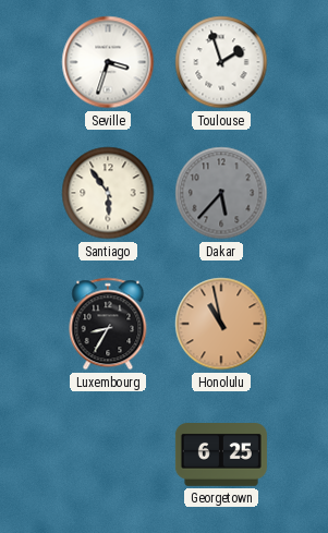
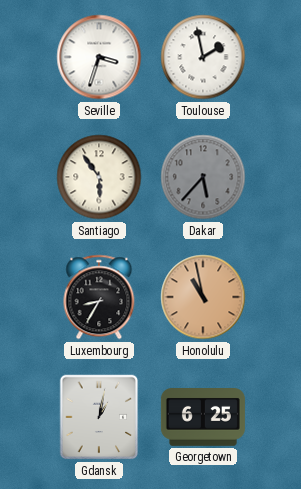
Toulouse: 1:57 -> 1:58
Gdansk: none -> 1:02
